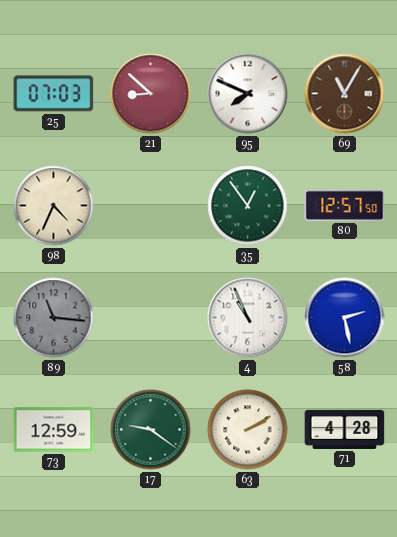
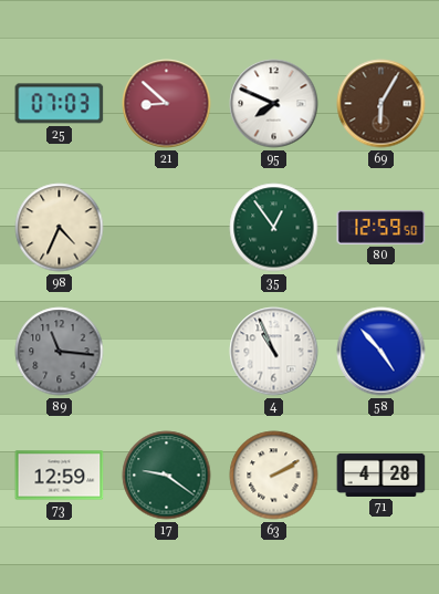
69: 11:05 -> 6:05
80: 12:57 -> 12:59
58: 2:28 -> 4:53
